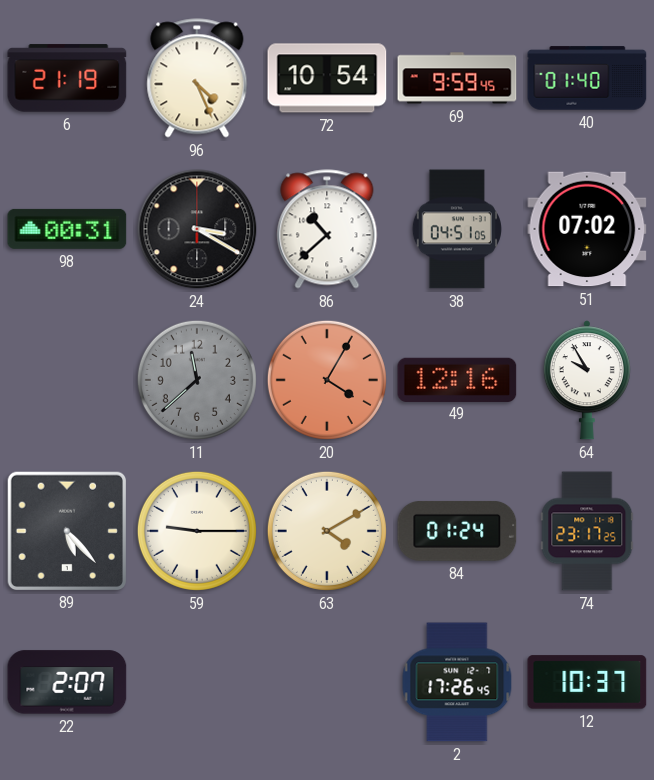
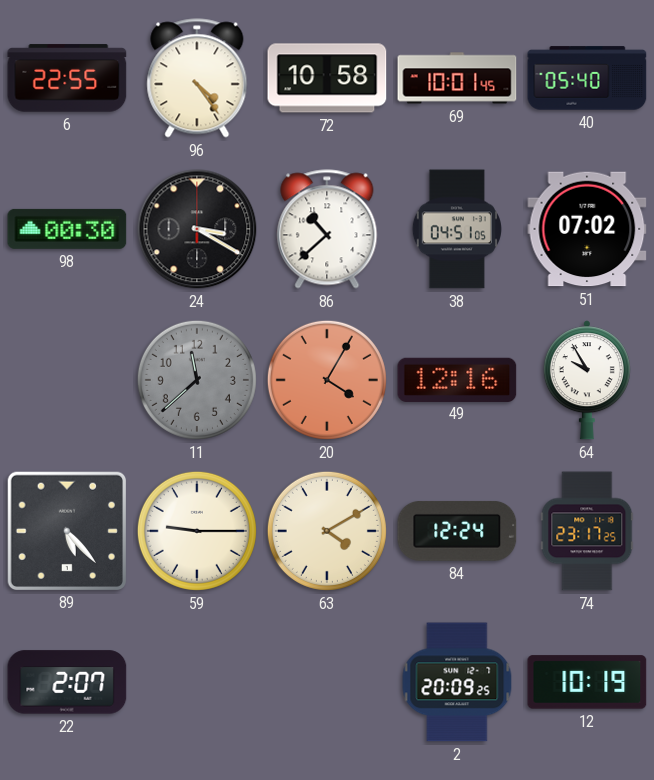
6: 21:19 -> 22:55
96: 4:26 -> 4:24
72: 10:54 -> 10:58
69: 9:59 -> 10:01
40: 01:40 -> 05:40
98: 00:31 -> 00:30
84: 01:24 -> 12:24
2: 17:26 -> 20:09
12: 10:37 -> 10:19
